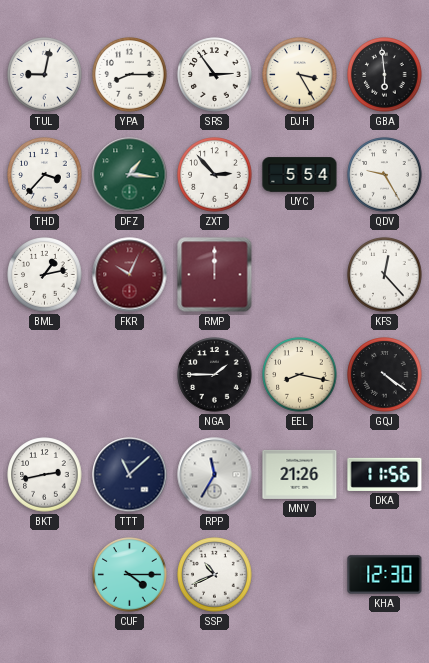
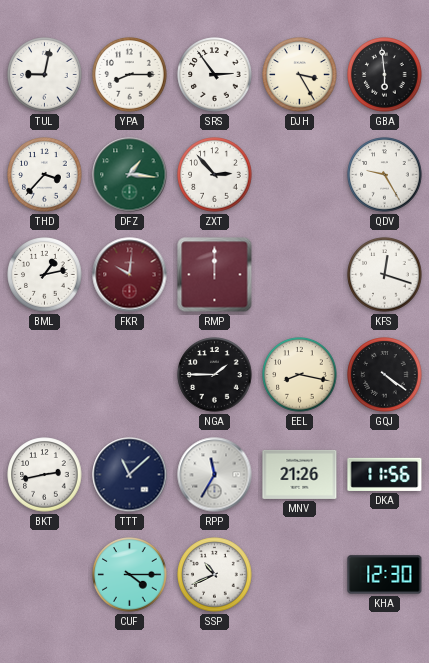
UYC: 5:54 -> none
FKR: 10:04 -> 10:01
KFS: 12:23 -> 12:18
